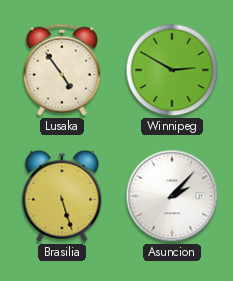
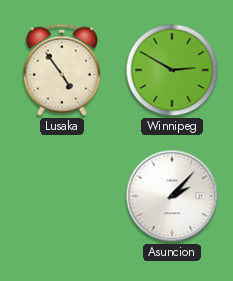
Brasilia: 5:27 -> none
